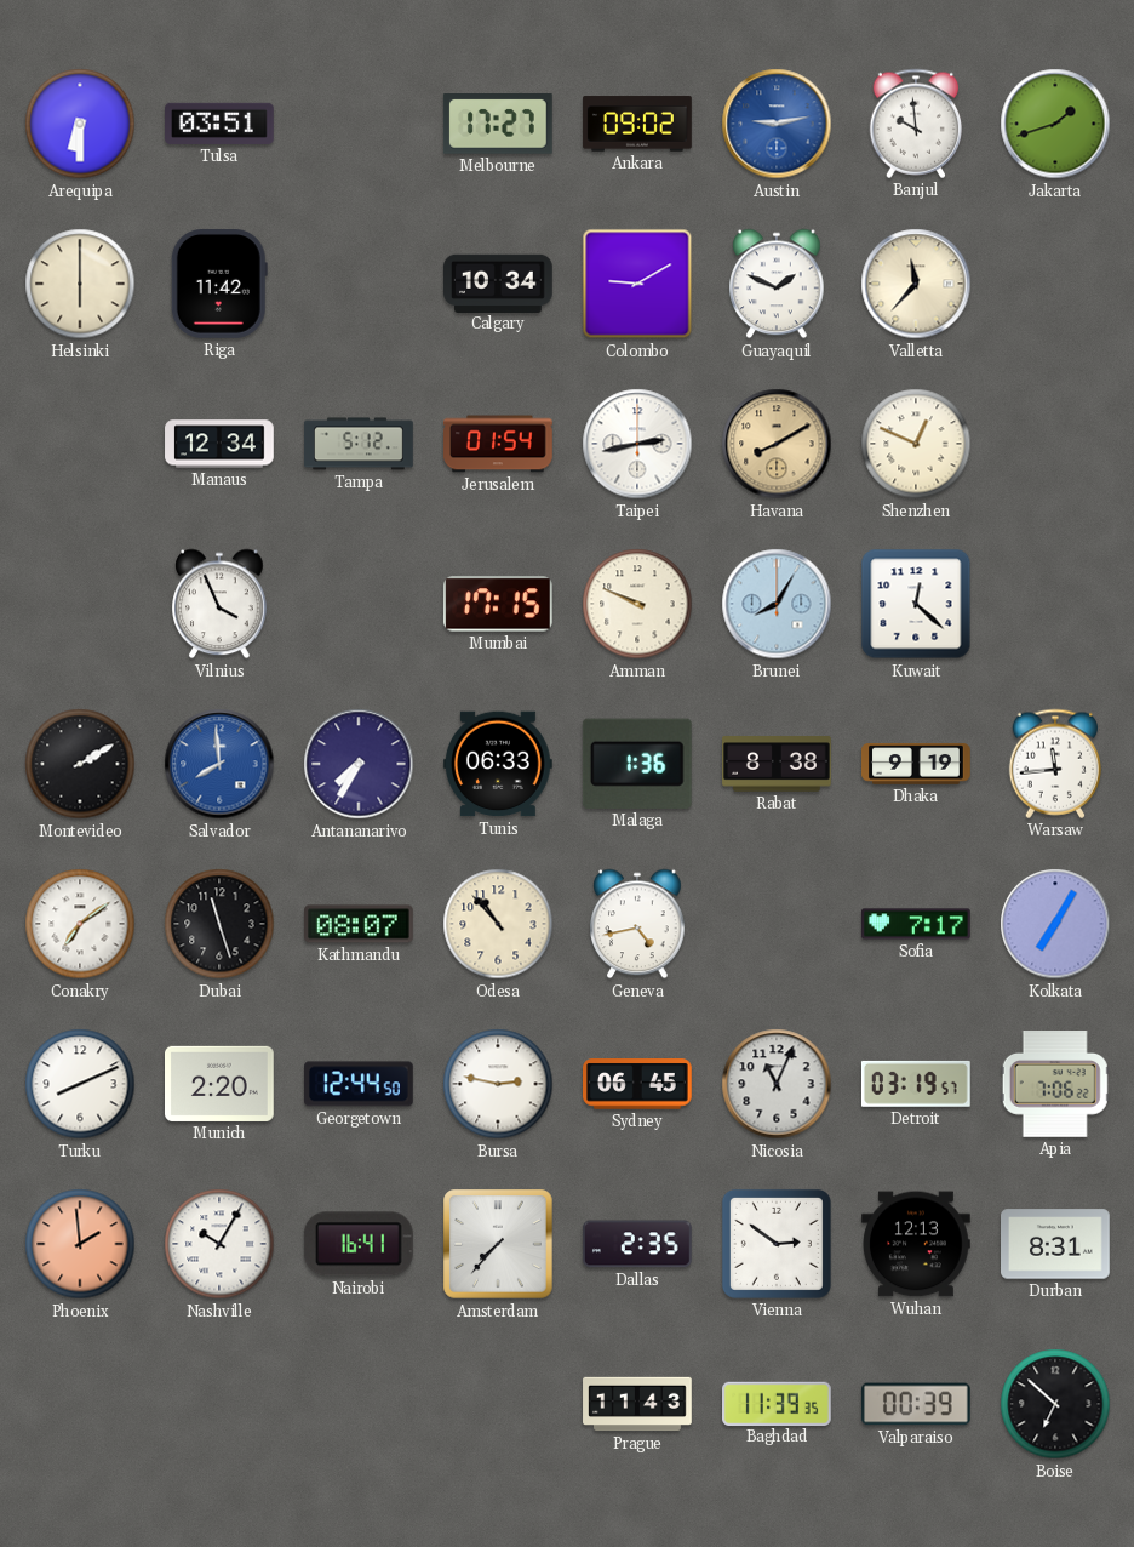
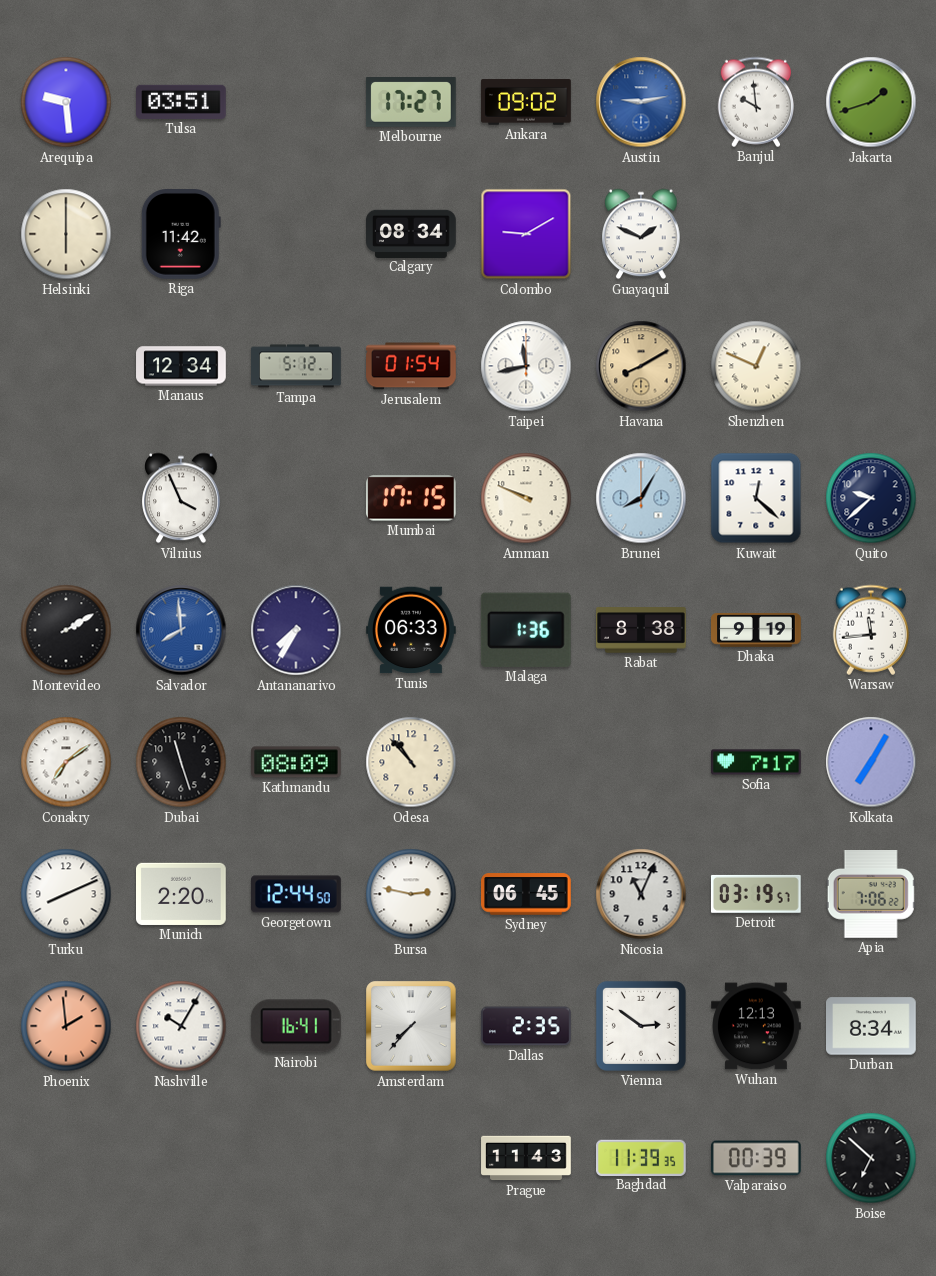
Arequipa: 6:30 -> 9:29
Calgary: 10:34 -> 08:34
Valletta: 11:37 -> none
Taipei: 2:43 -> 11:43
Quito: none -> 9:38
Kathmandu: 08:07 -> 08:09
Geneva: 4:43 -> none
Durban: 8:31 -> 8:34
